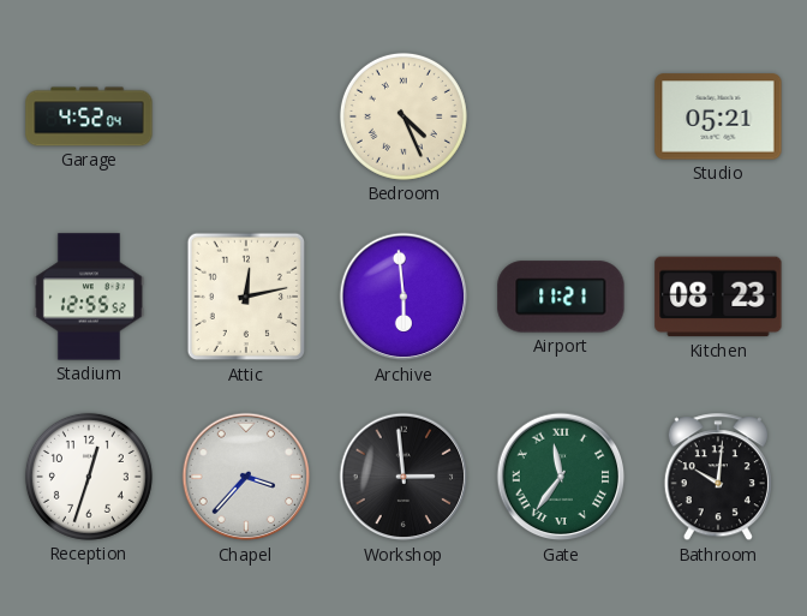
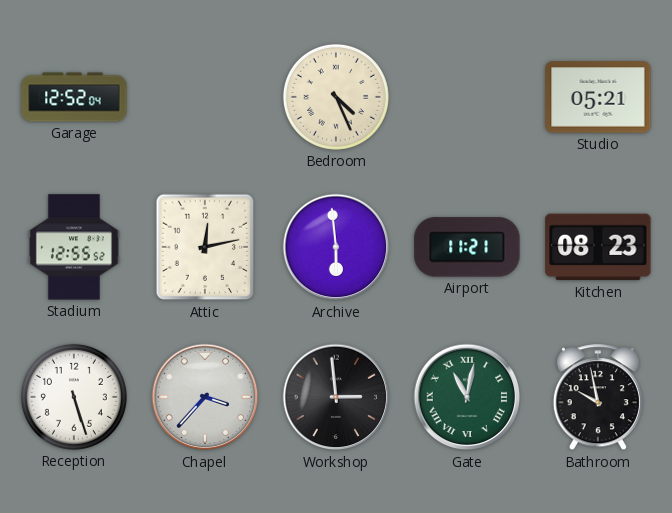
Garage: 4:52 -> 12:52
Reception: 12:33 -> 5:27
Gate: 11:36 -> 11:02
Bathroom: 10:01 -> 9:58
